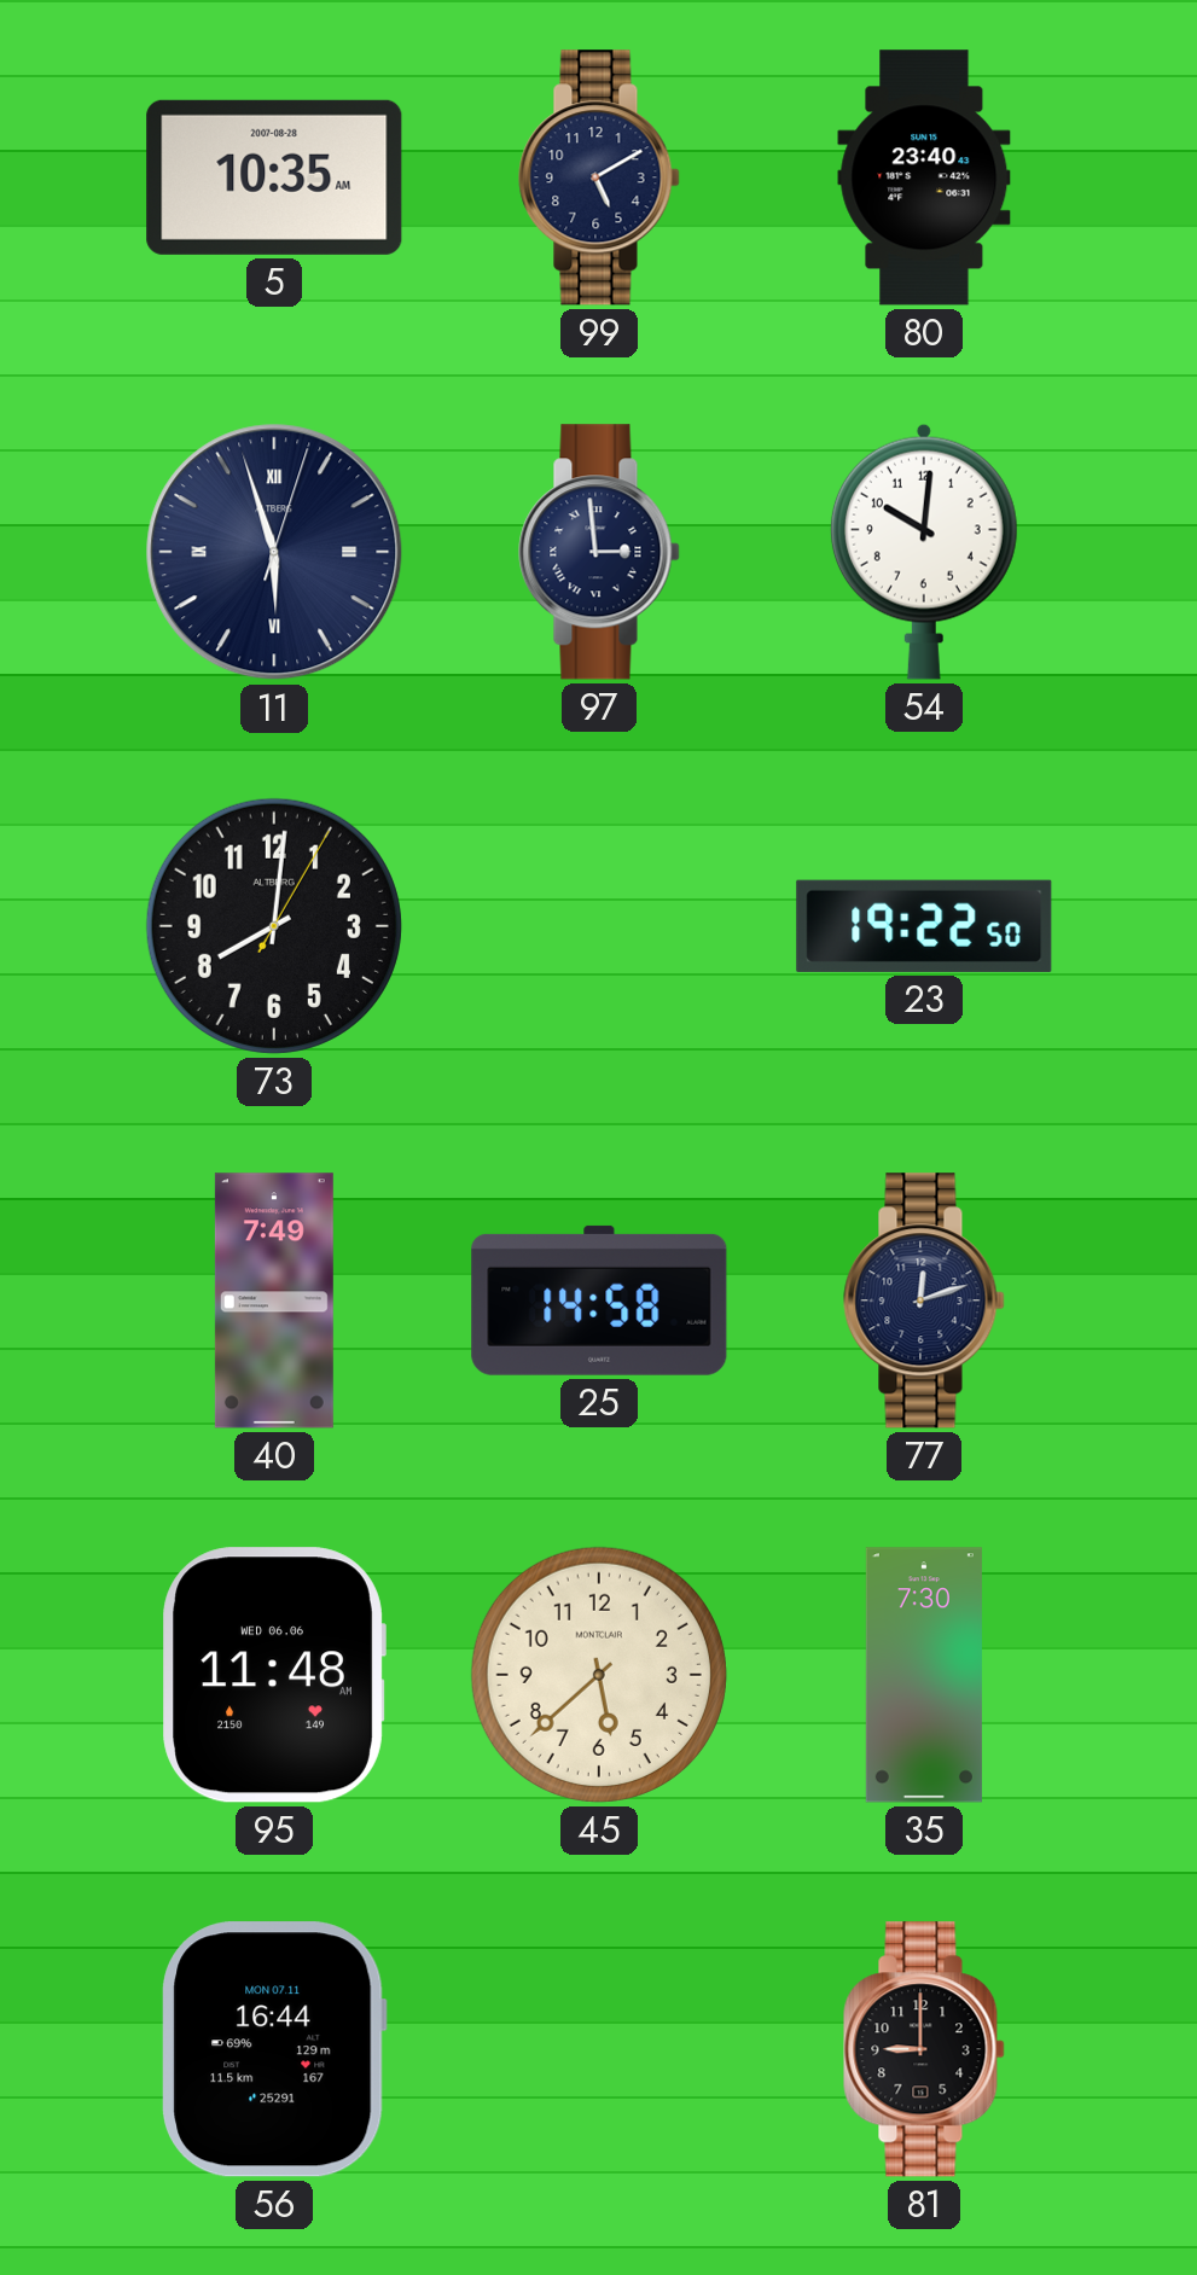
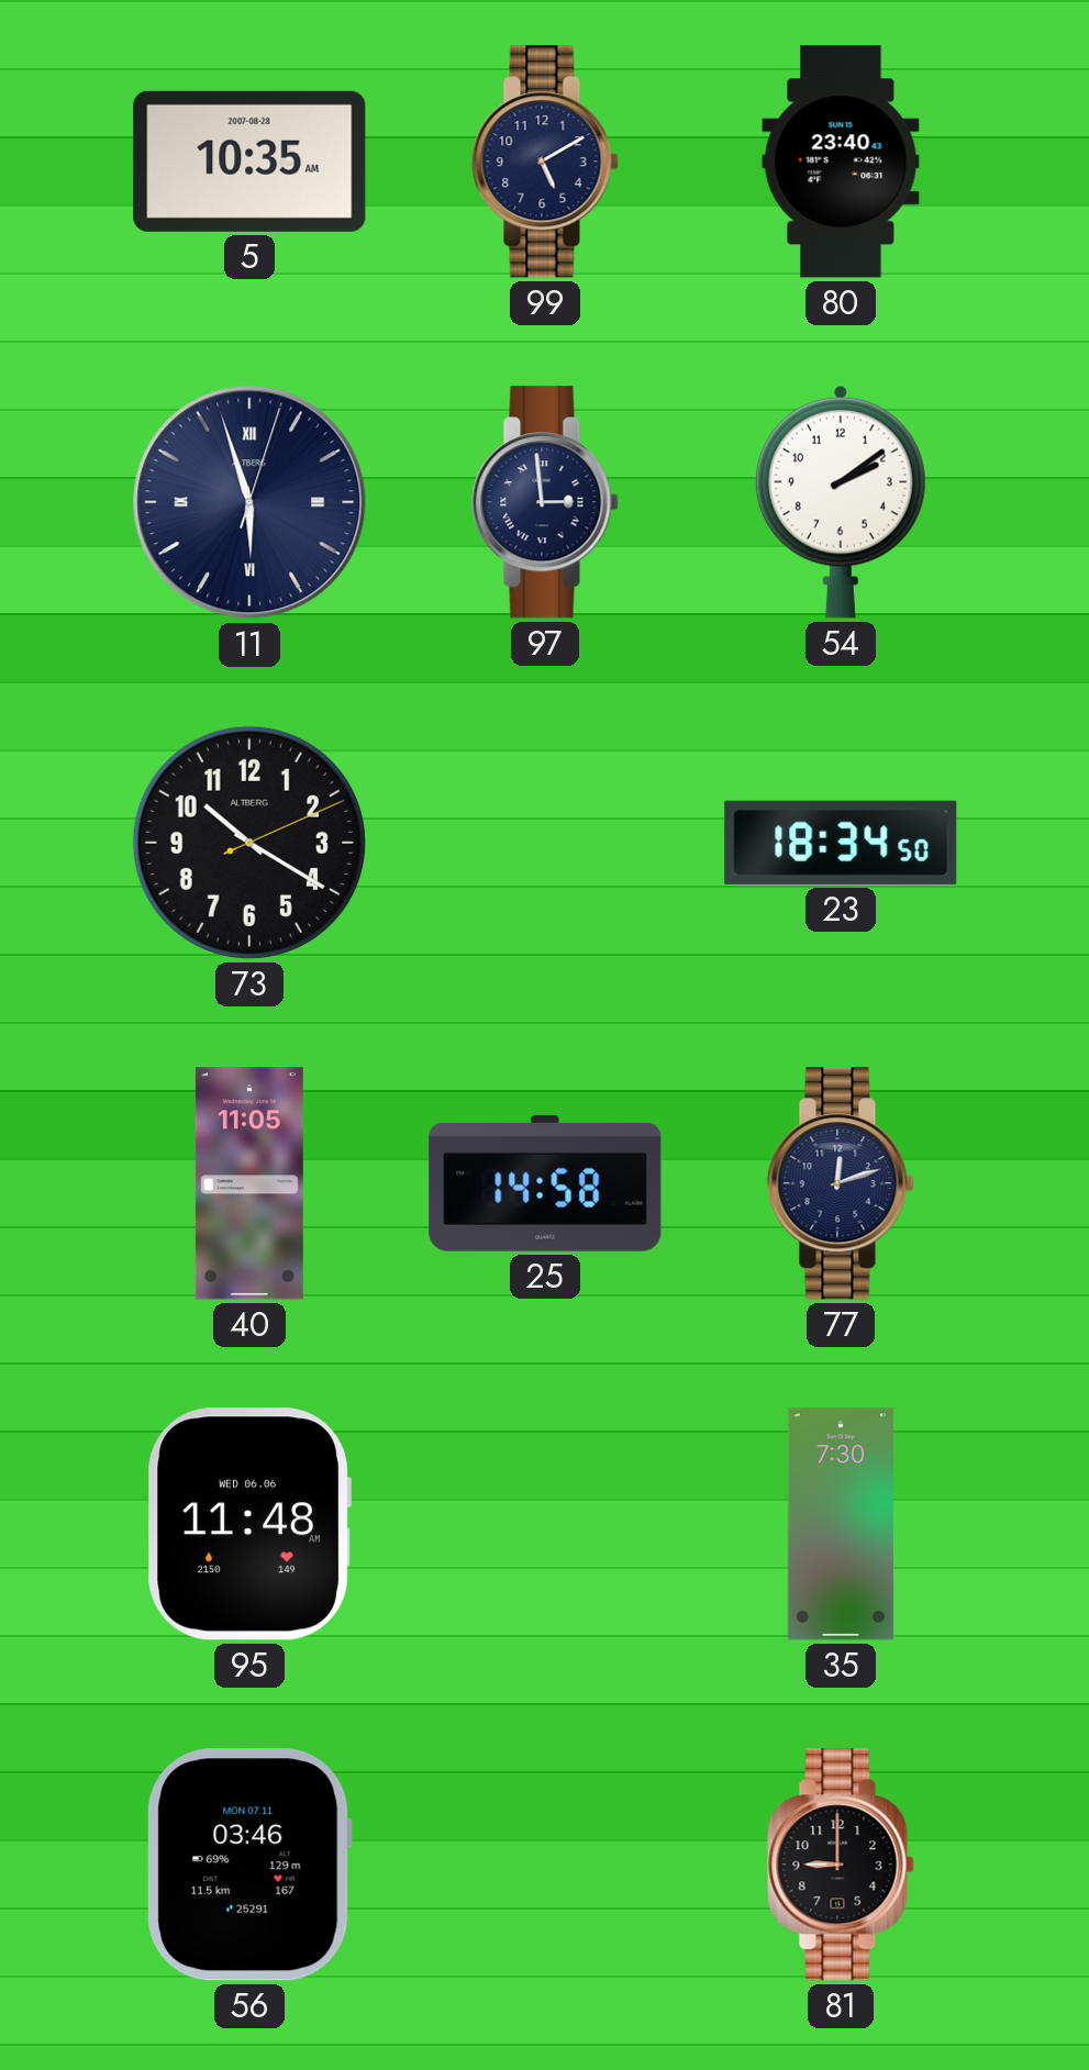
54: 10:01 -> 2:09
73: 8:01 -> 10:20
23: 19:22 -> 18:34
40: 7:49 -> 11:05
45: 5:38 -> none
56: 16:44 -> 03:46
